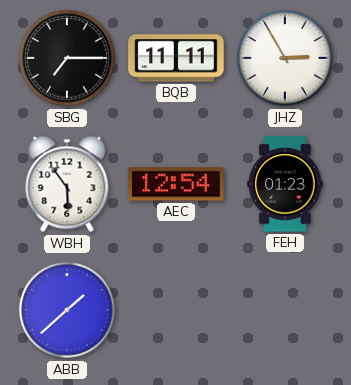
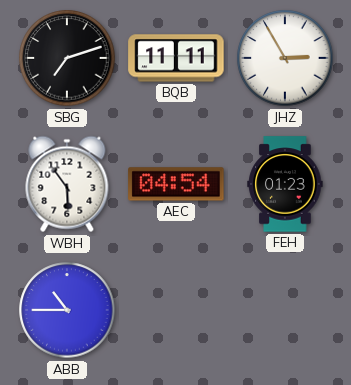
SBG: 7:15 -> 7:12
AEC: 12:54 -> 04:54
ABB: 1:38 -> 10:45
